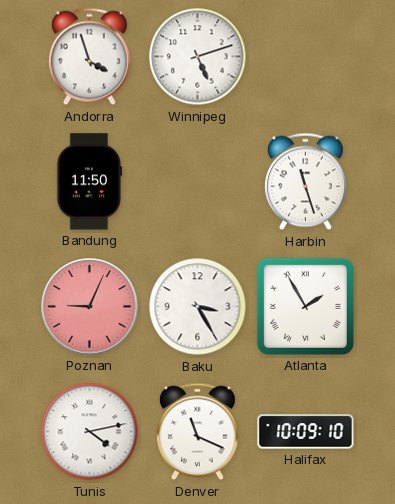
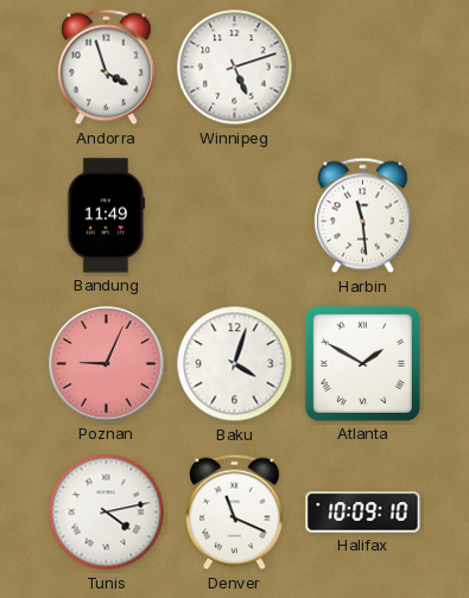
Bandung: 11:50 -> 11:49
Harbin: 11:27 -> 11:29
Baku: 3:25 -> 4:03
Atlanta: 1:55 -> 1:50
